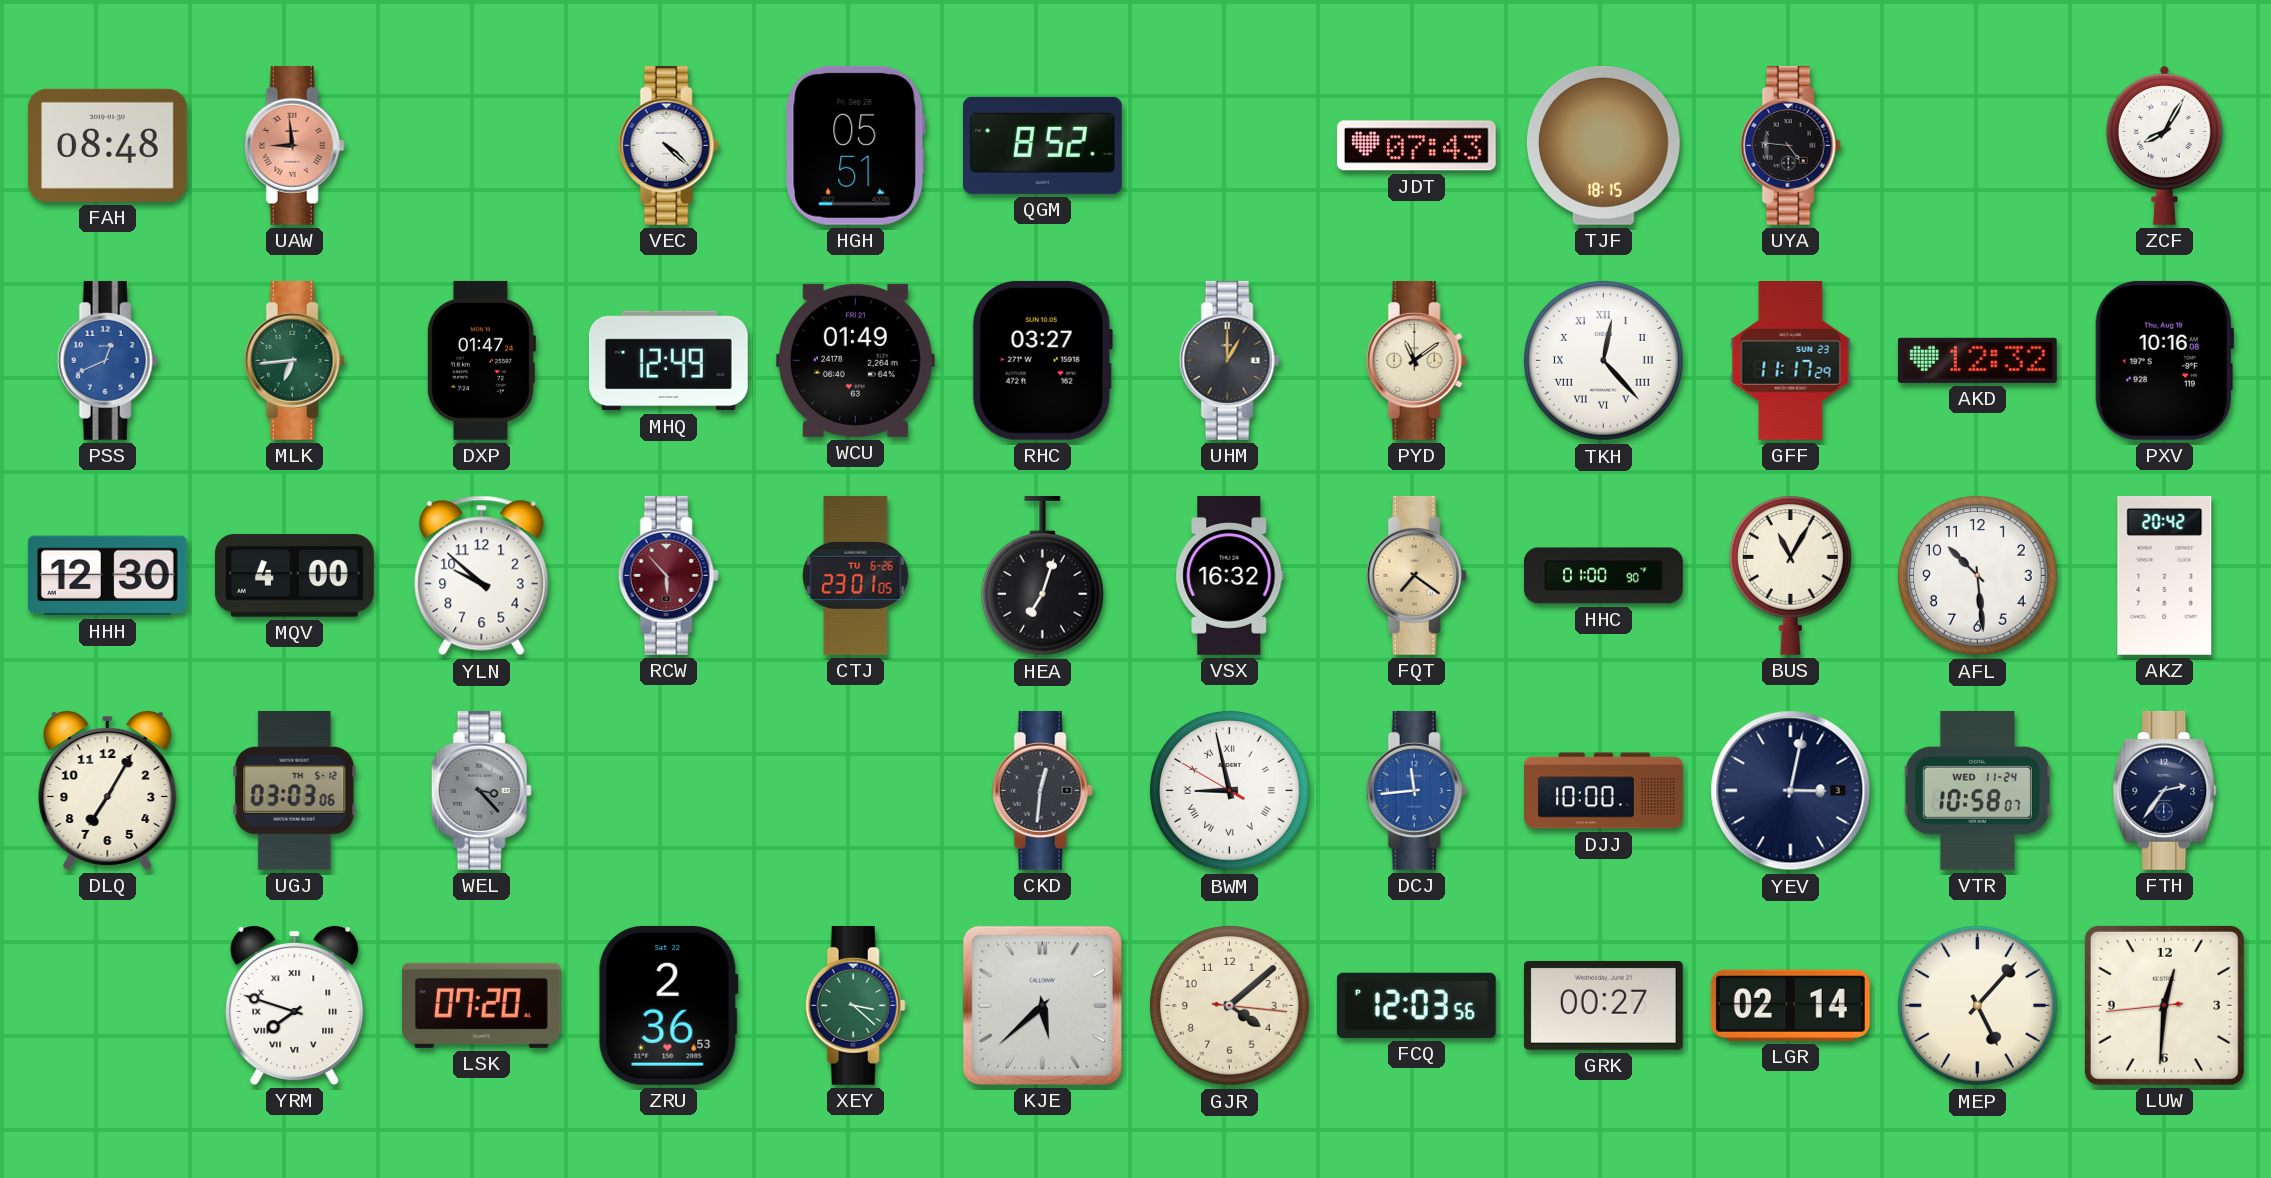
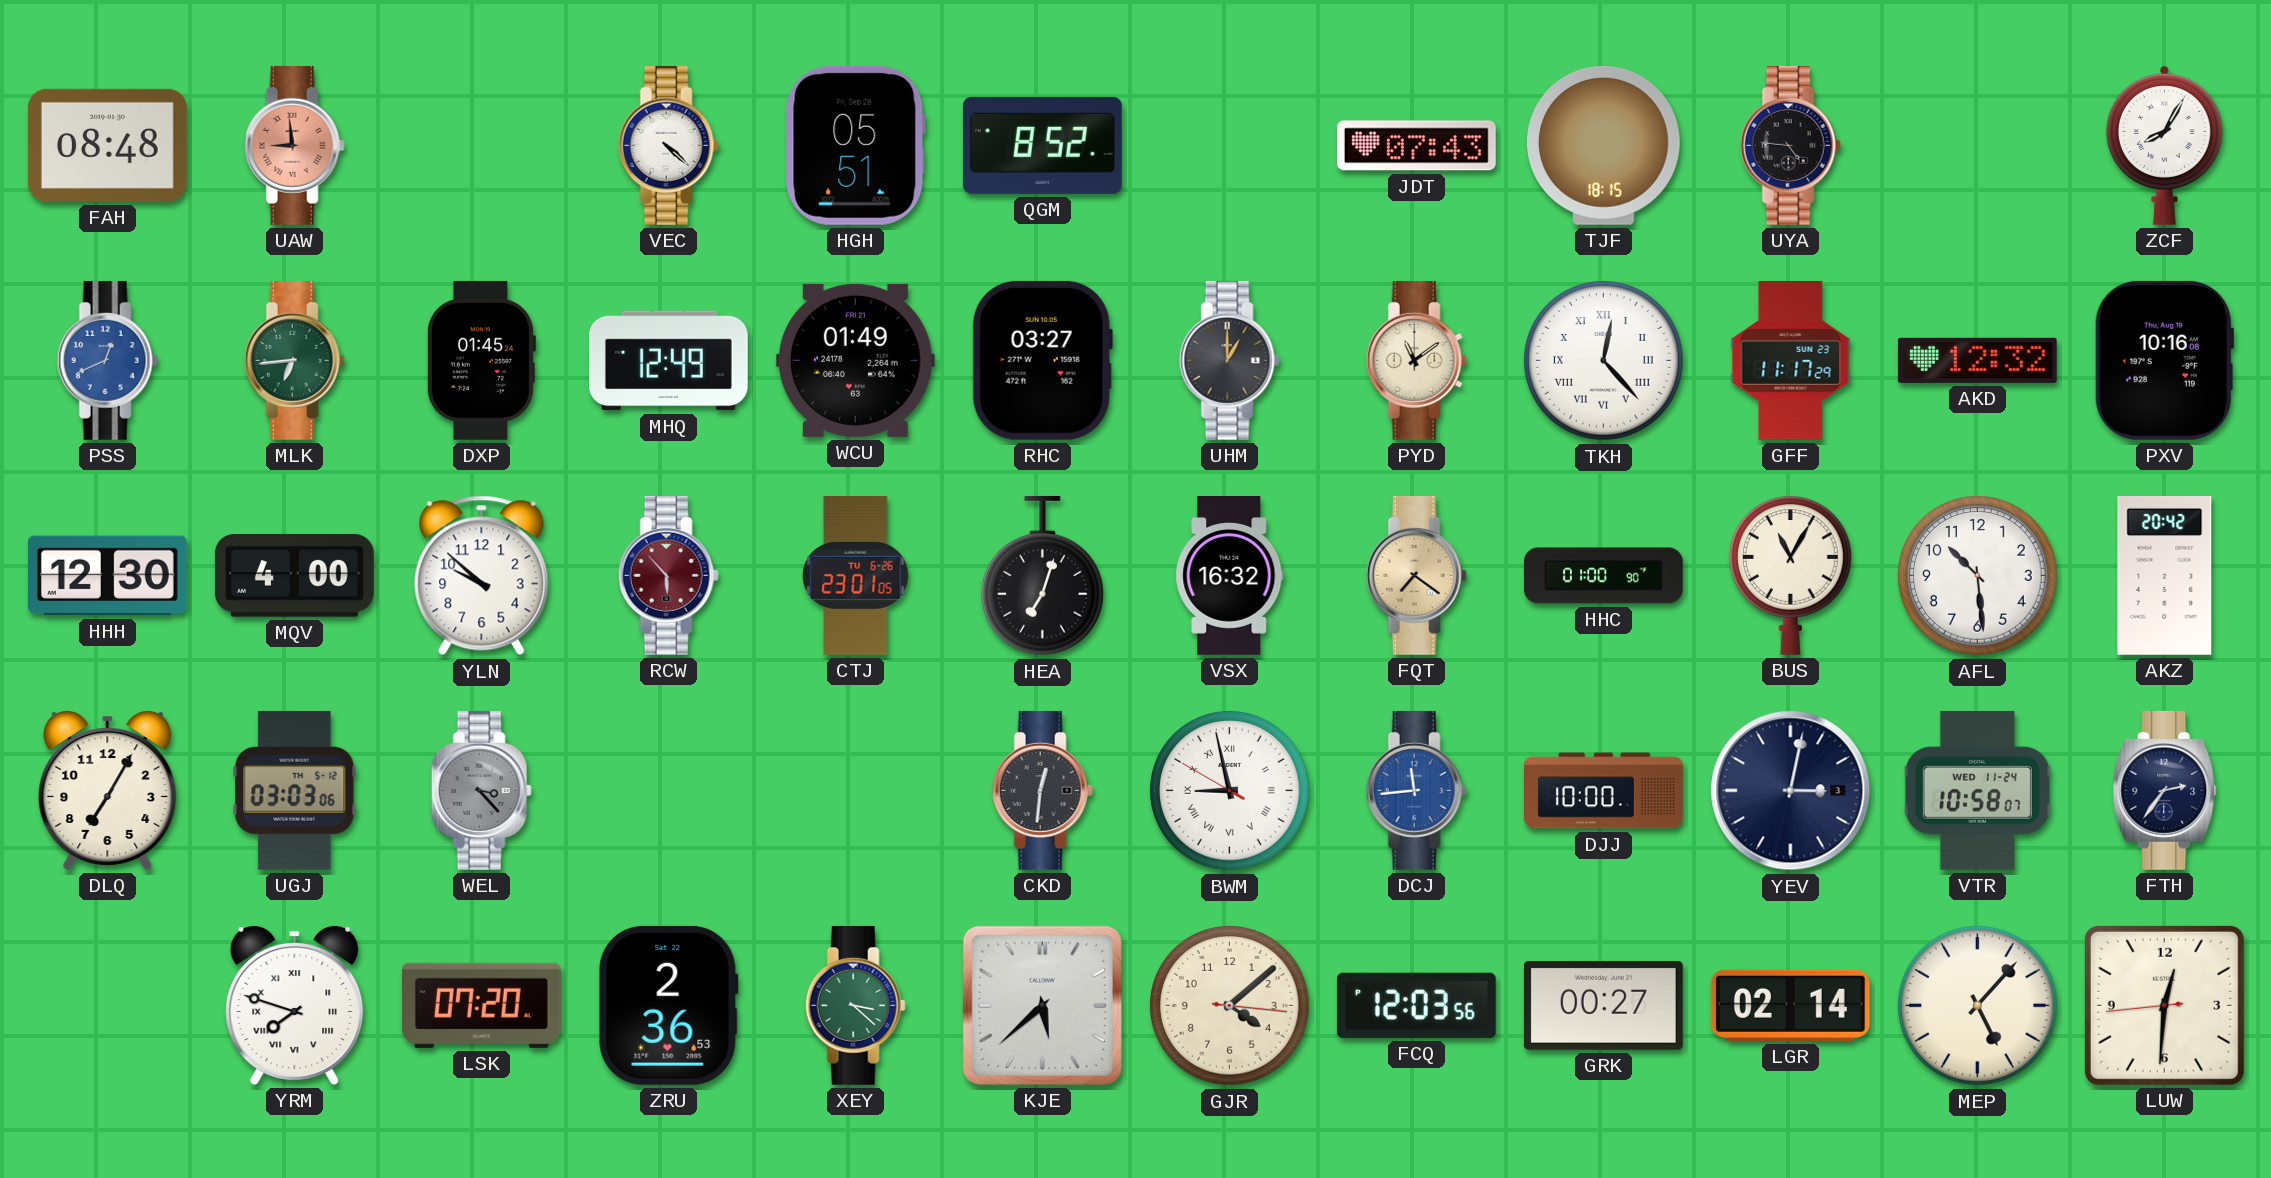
DXP: 01:47 -> 01:45
